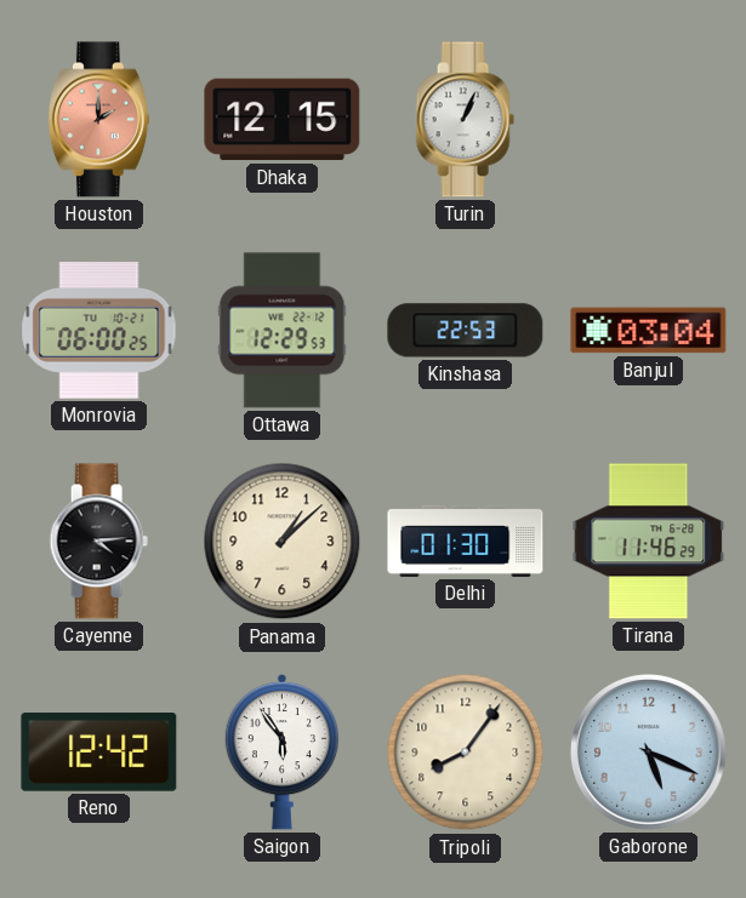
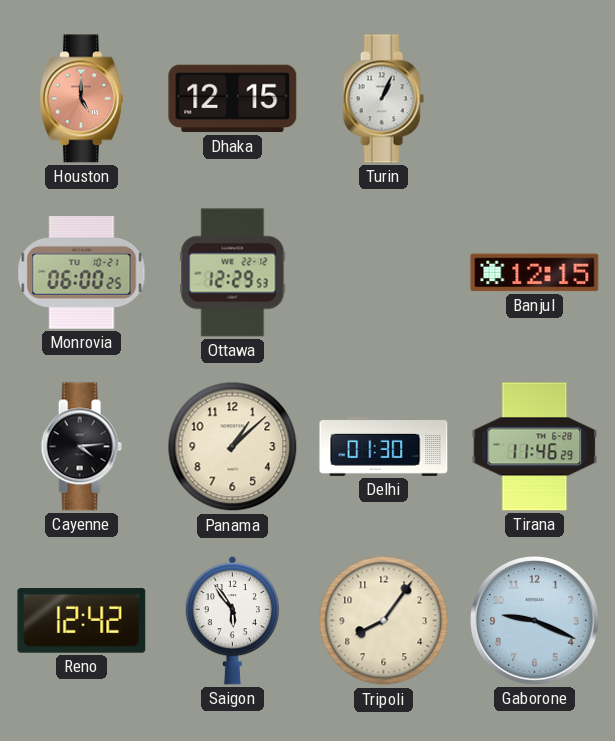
Houston: 2:00 -> 5:00
Kinshasa: 22:53 -> none
Banjul: 03:04 -> 12:15
Gaborone: 5:19 -> 9:19
